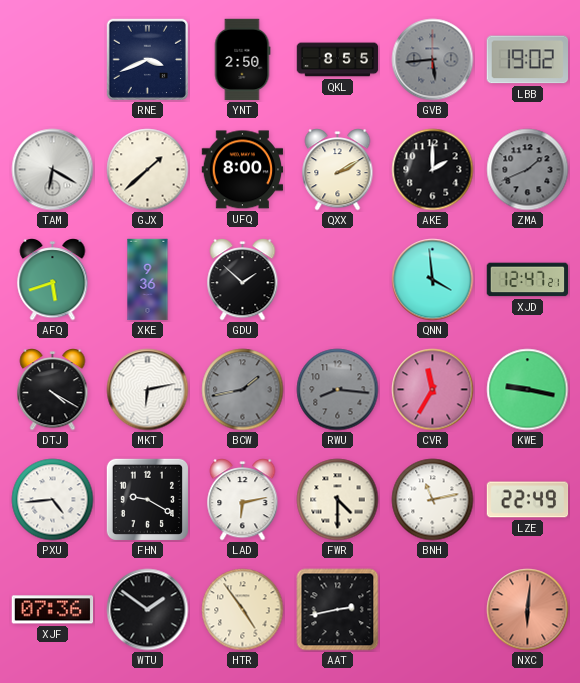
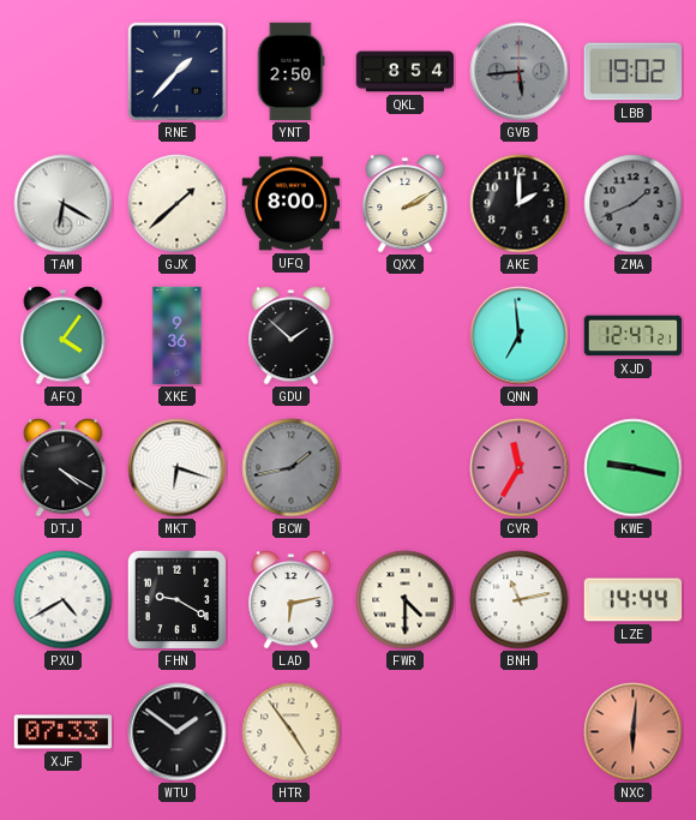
RNE: 3:41 -> 1:37
QKL: 8:55 -> 8:54
AFQ: 5:42 -> 4:06
QNN: 3:59 -> 6:59
MKT: 6:13 -> 6:18
RWU: 8:16 -> none
PXU: 4:44 -> 4:40
LZE: 22:49 -> 14:44
XJF: 07:36 -> 07:33
AAT: 2:43 -> none
